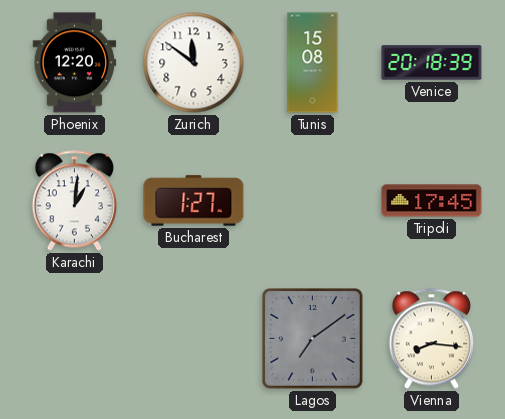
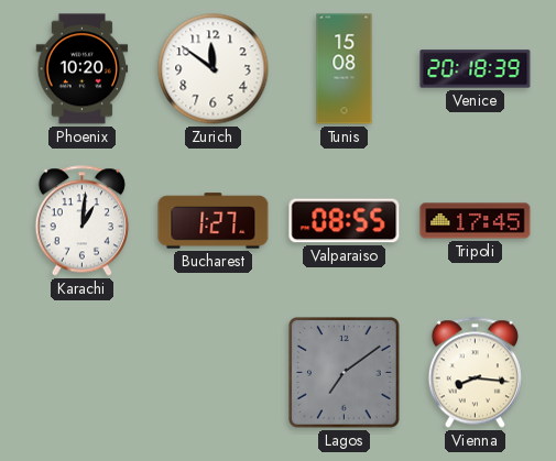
Phoenix: 12:20 -> 10:20
Valparaiso: none -> 08:55
